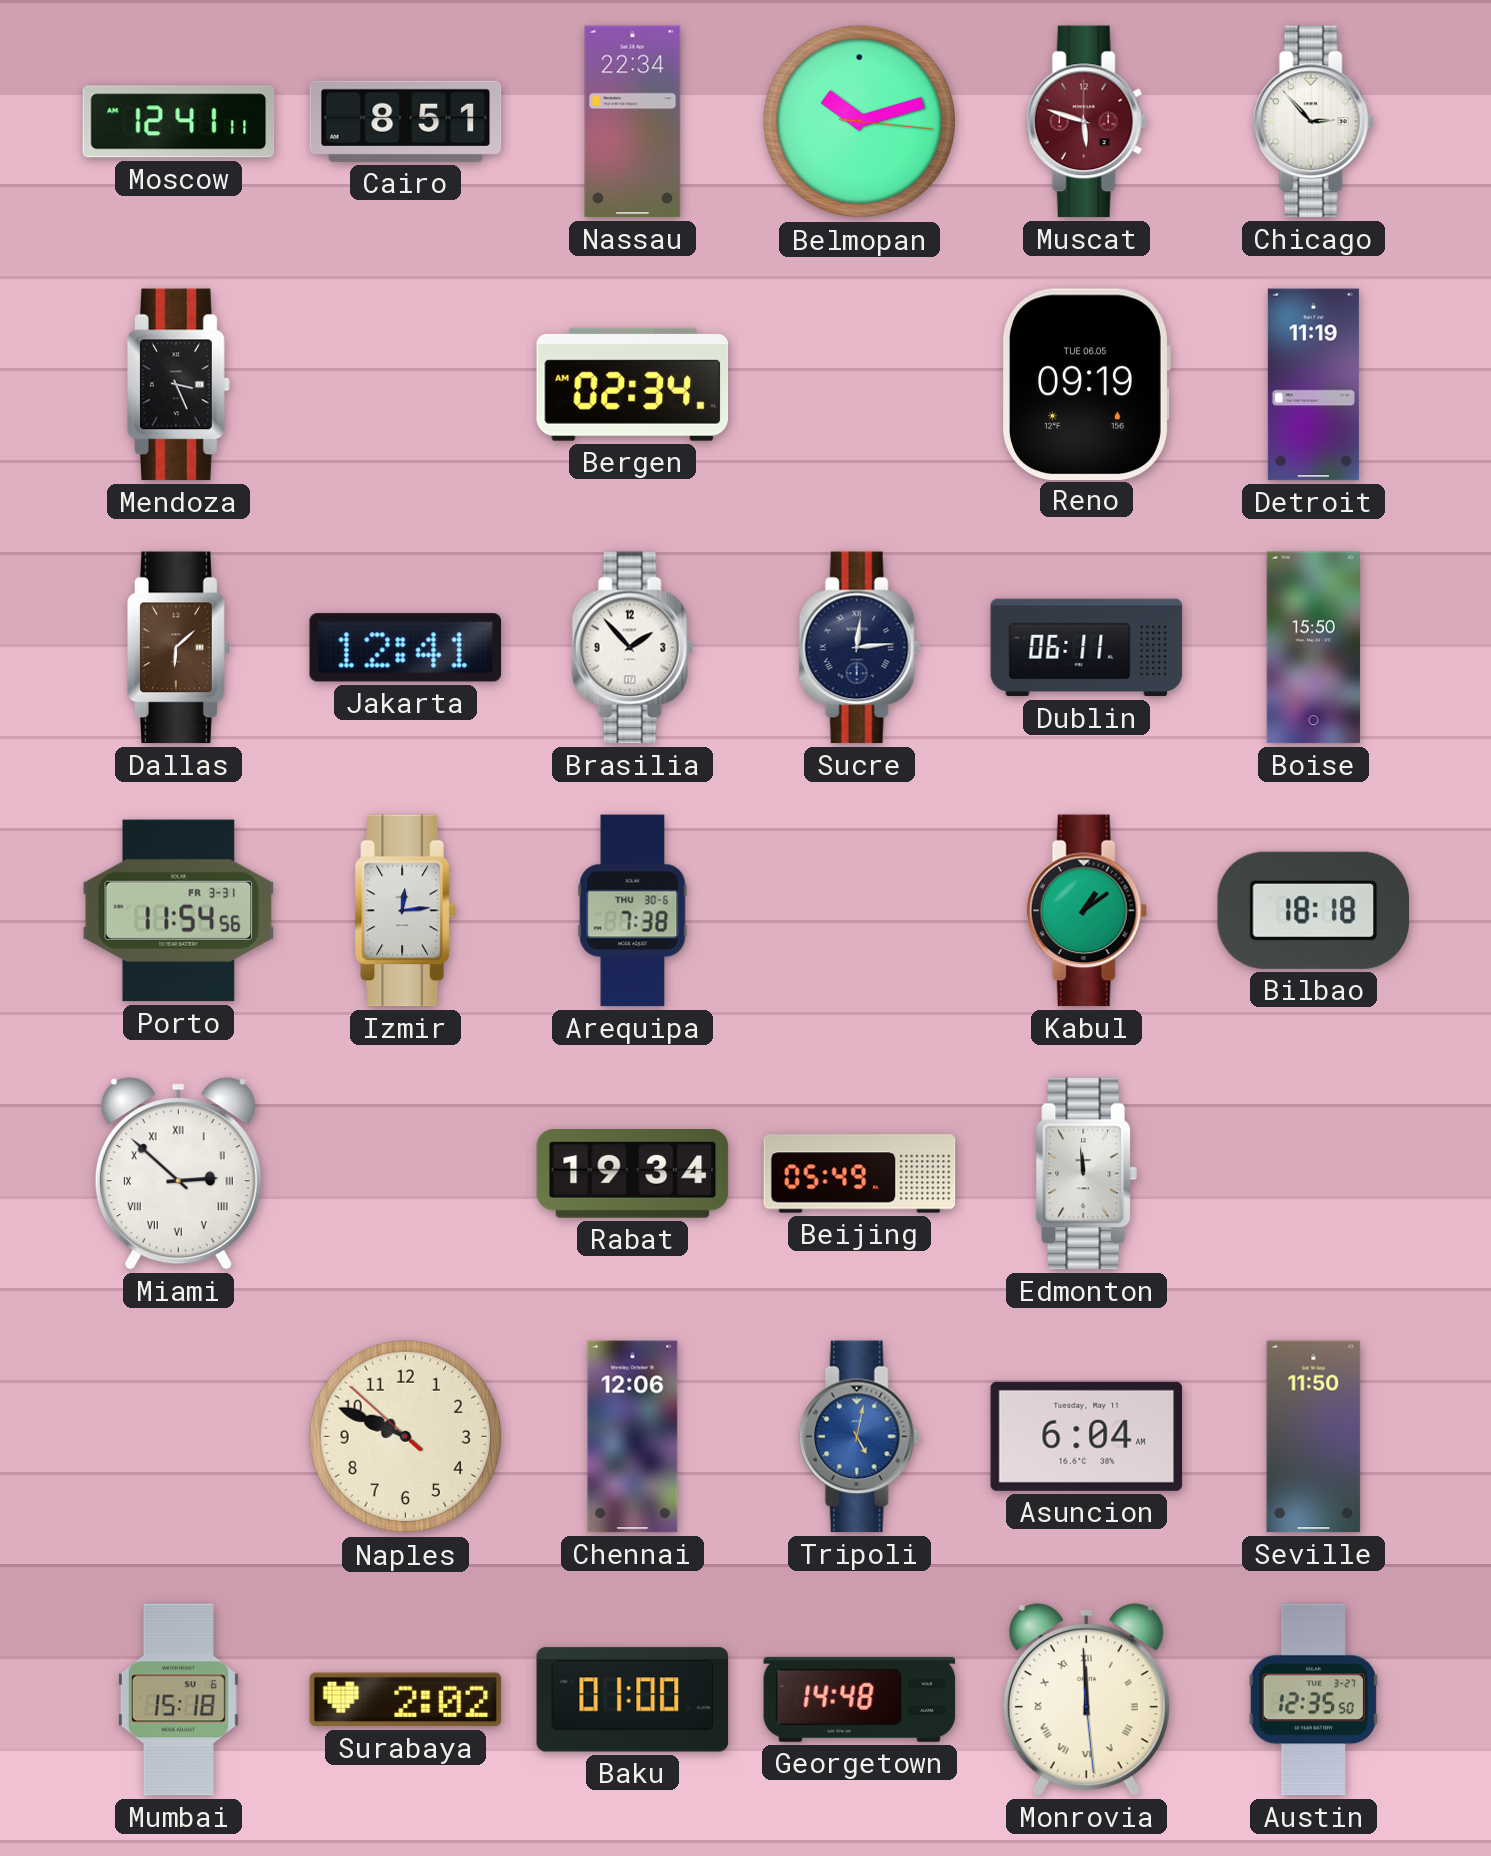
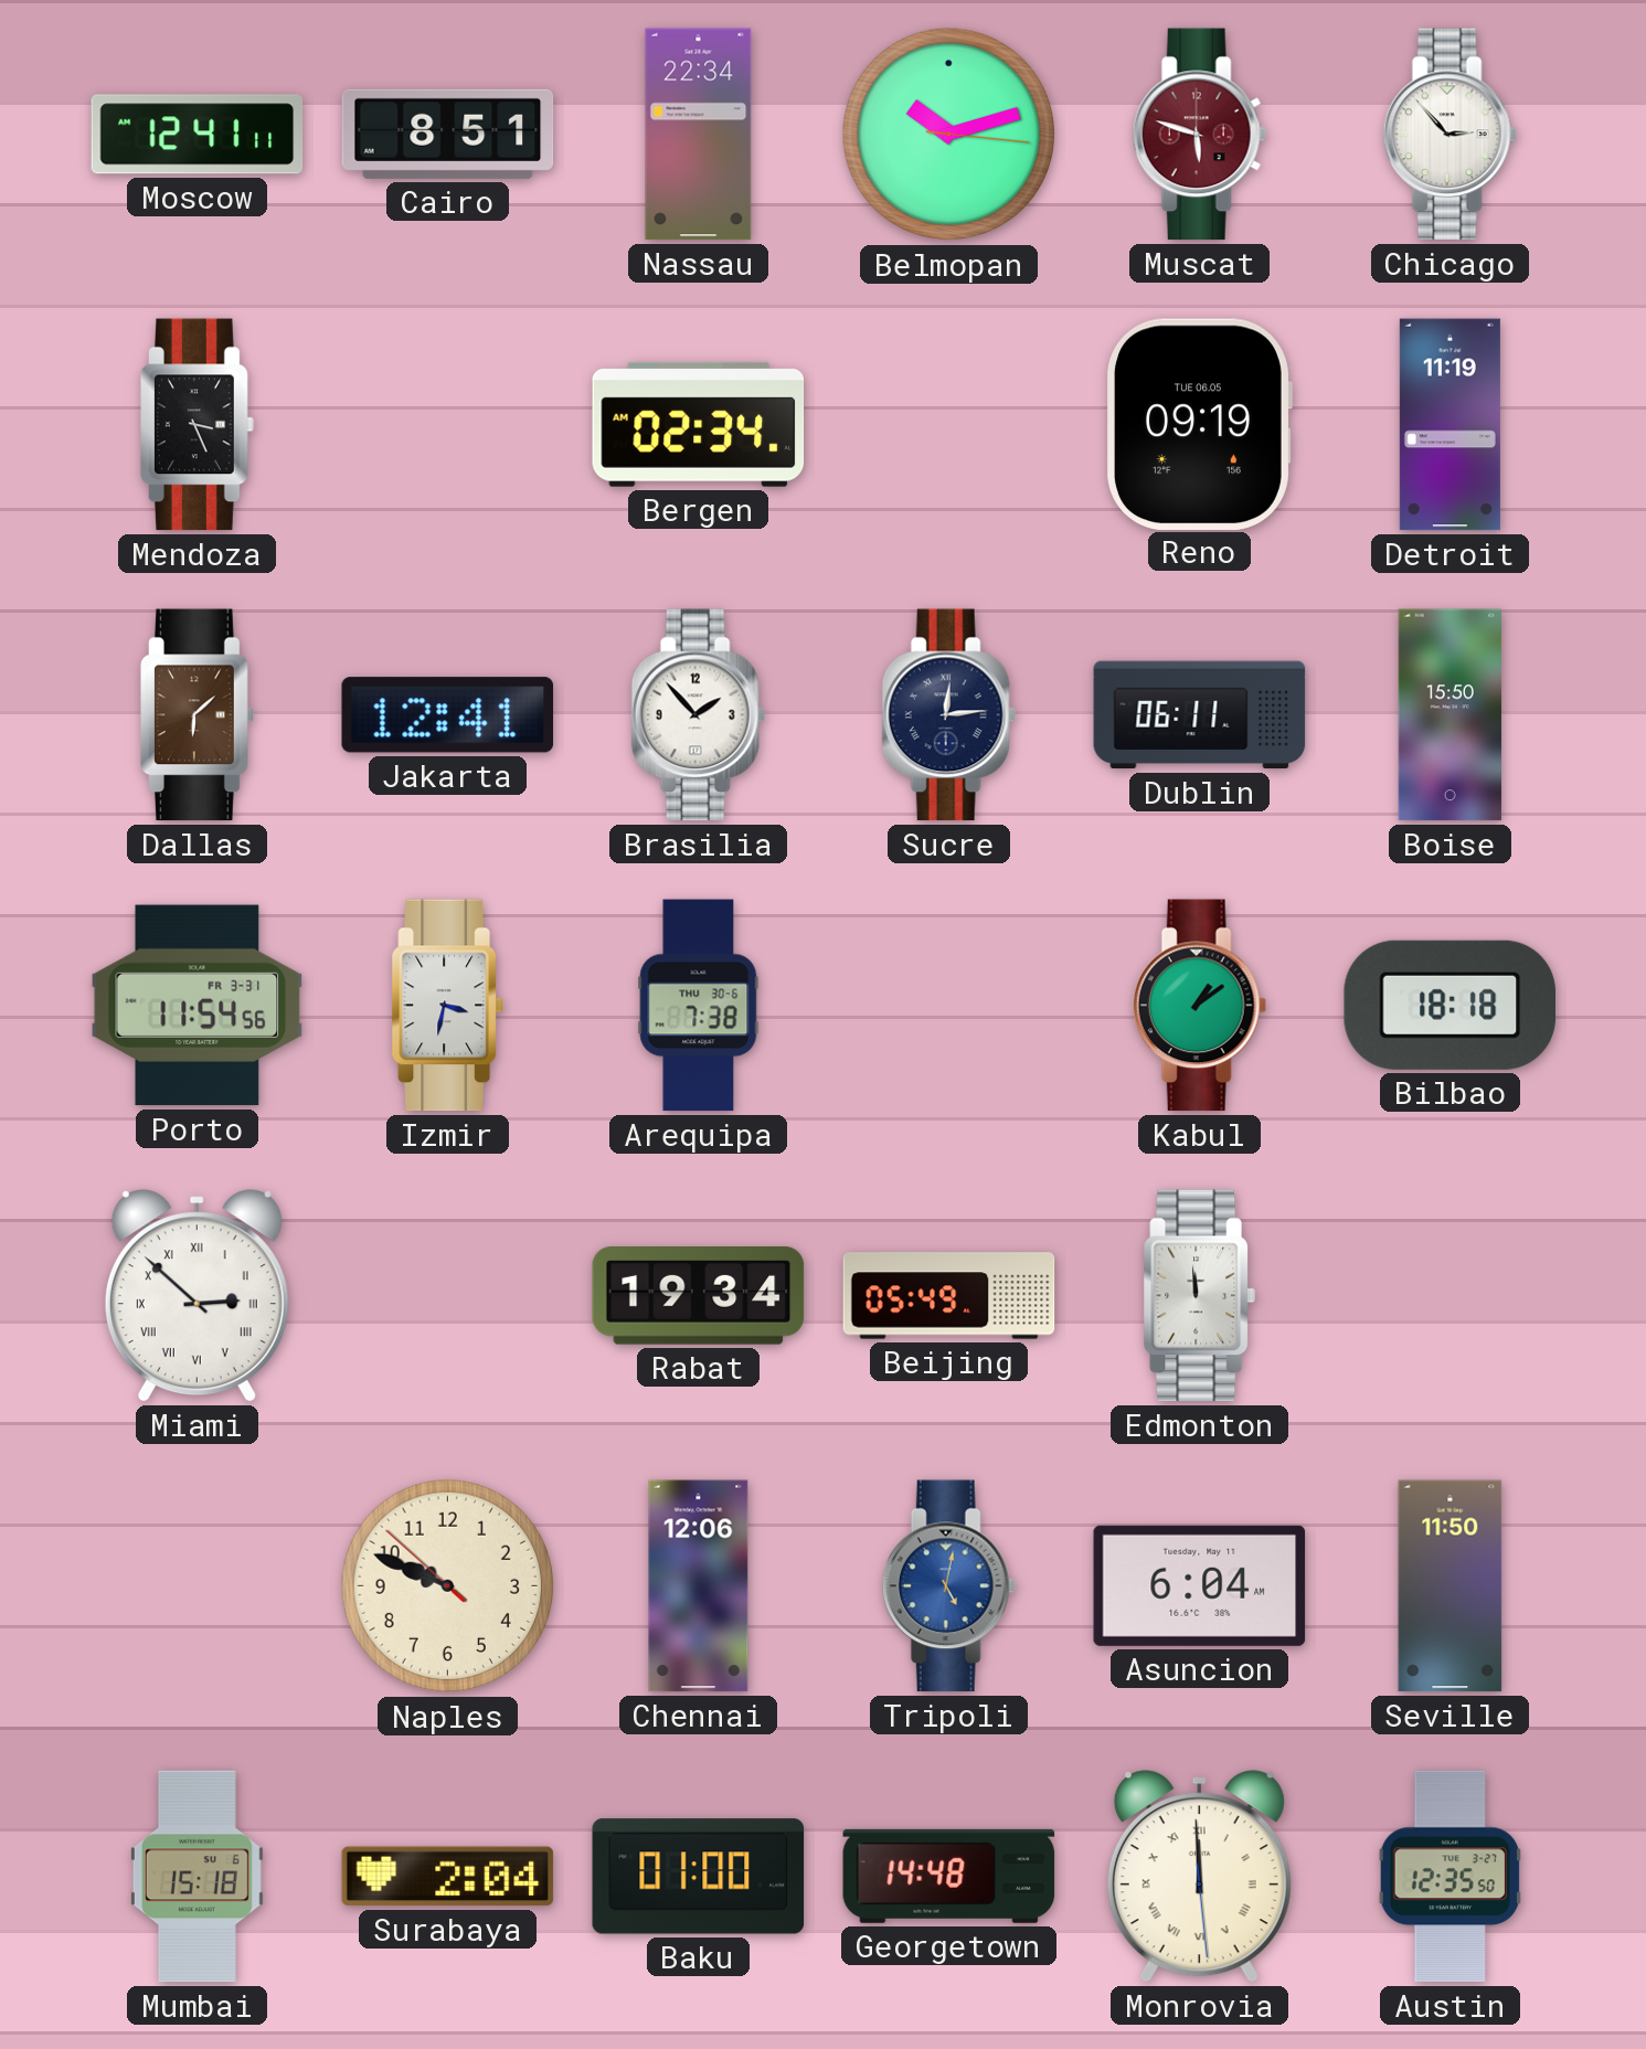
Izmir: 12:14 -> 3:32
Surabaya: 2:02 -> 2:04
